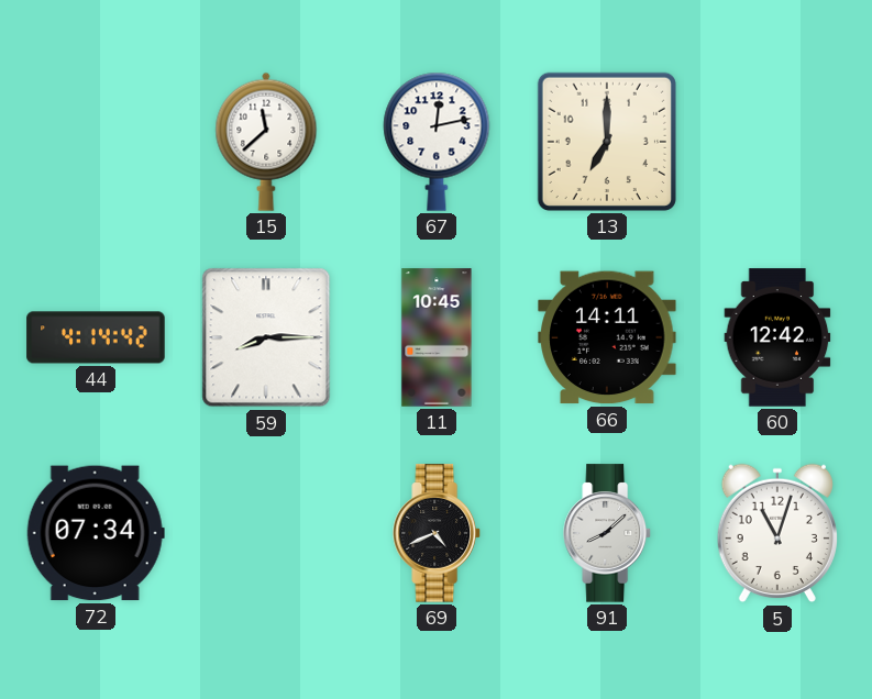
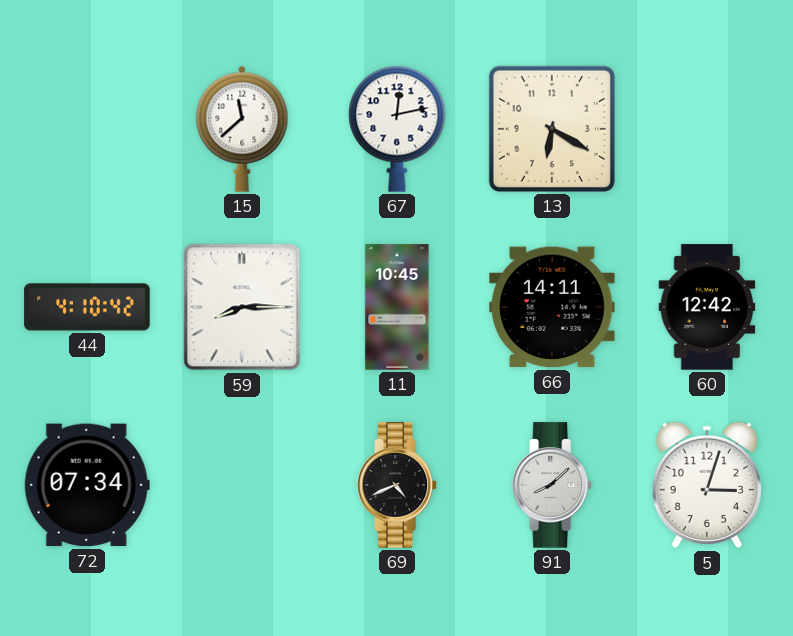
13: 7:00 -> 6:20
44: 4:14 -> 4:10
5: 11:03 -> 3:03
